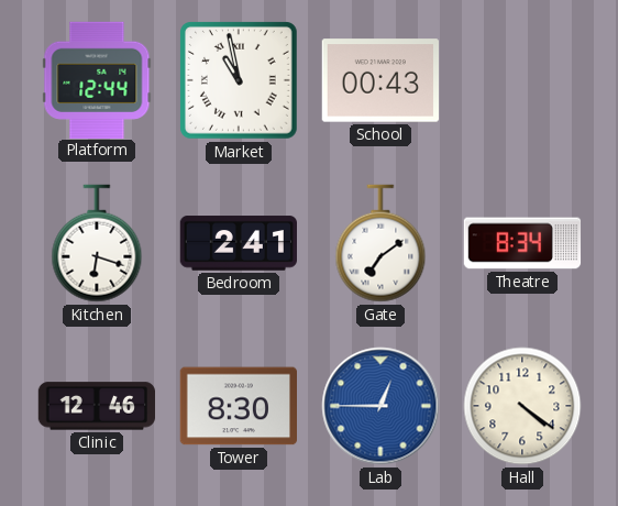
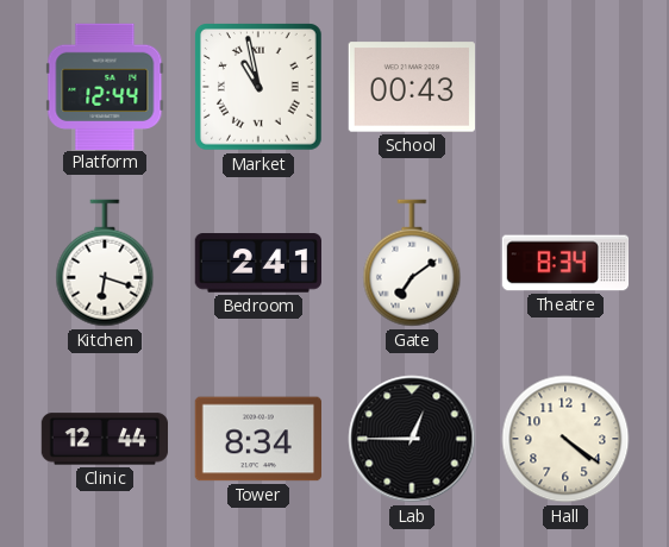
Clinic: 12:46 -> 12:44
Tower: 8:30 -> 8:34
Lab dial: blue -> black
